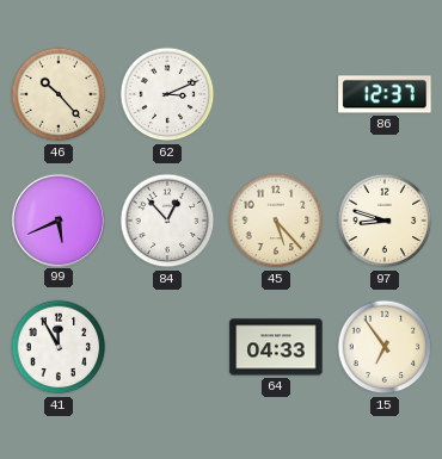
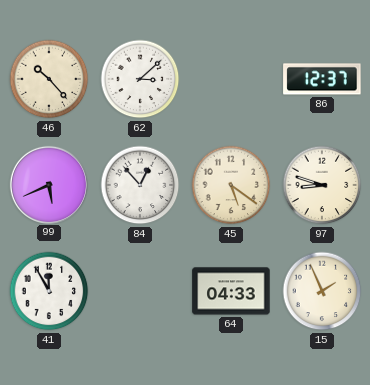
62: 3:11 -> 3:08
45: 5:23 -> 5:21
15: 6:54 -> 1:56
